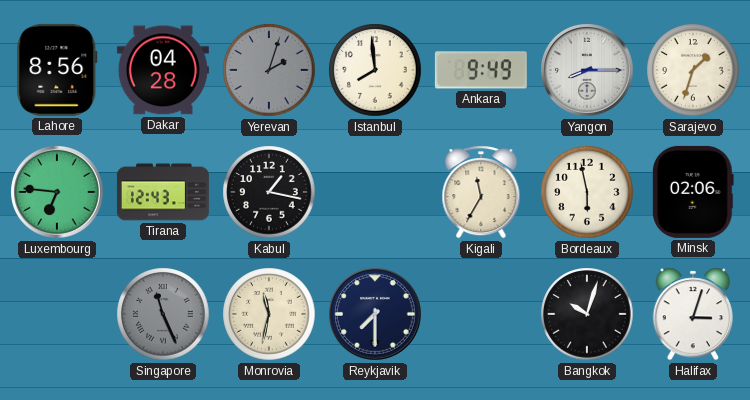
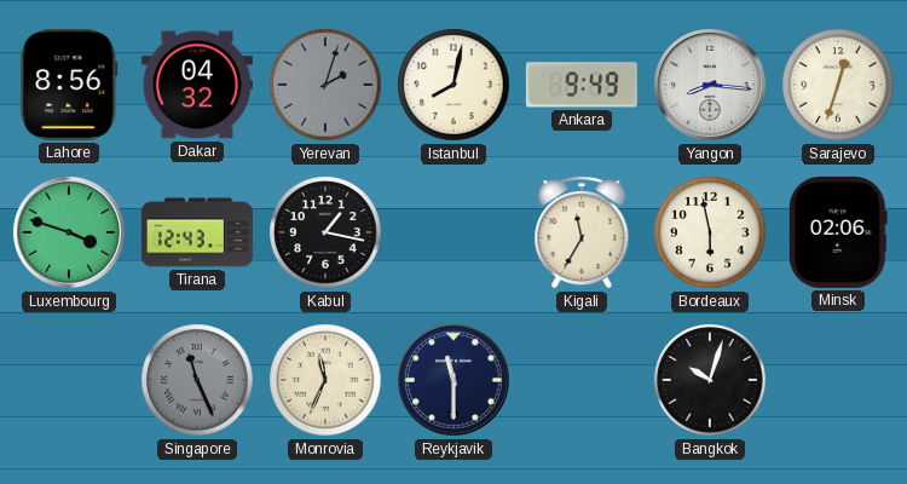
Dakar: 04:28 -> 04:32
Istanbul: 7:59 -> 8:02
Yangon: 8:15 -> 8:16
Sarajevo: 1:33 -> 12:33
Luxembourg: 6:46 -> 3:48
Monrovia: 11:32 -> 11:34
Reykjavik: 7:30 -> 11:30
Halifax: 3:03 -> none
